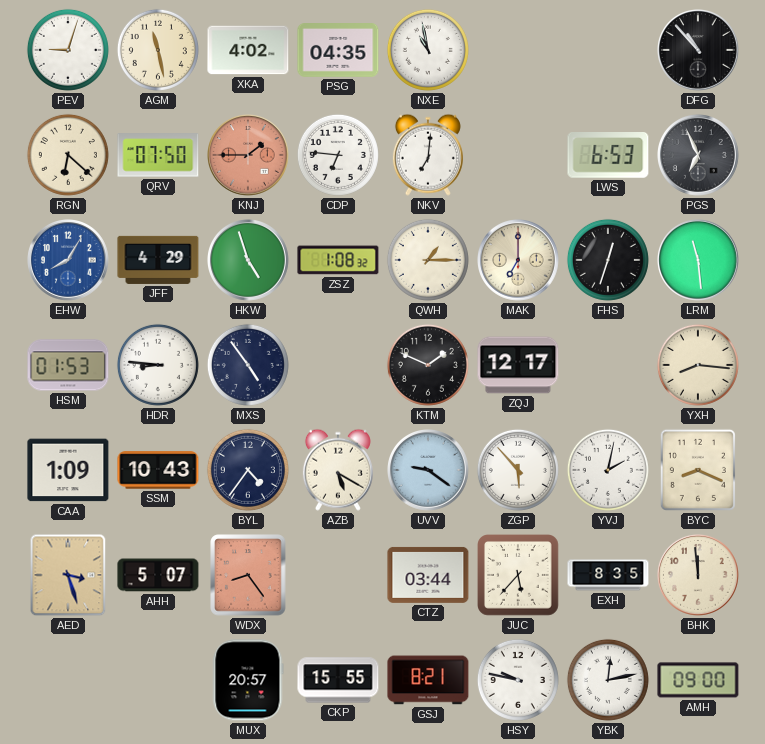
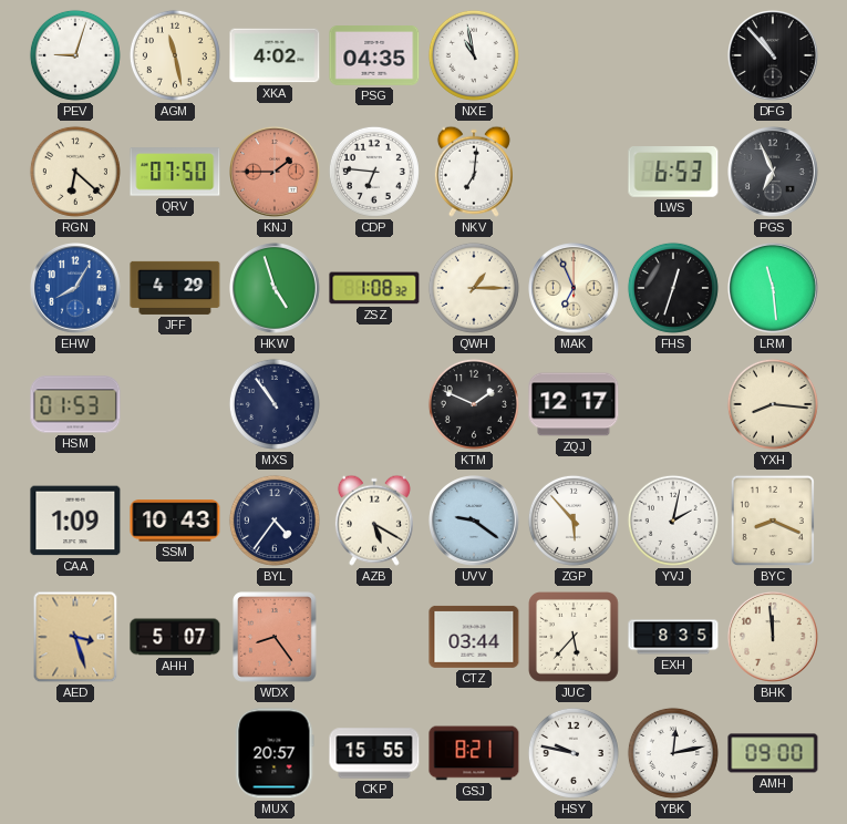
MAK: 7:00 -> 6:56
HDR: 8:46 -> none
MXS: 4:54 -> 10:54
